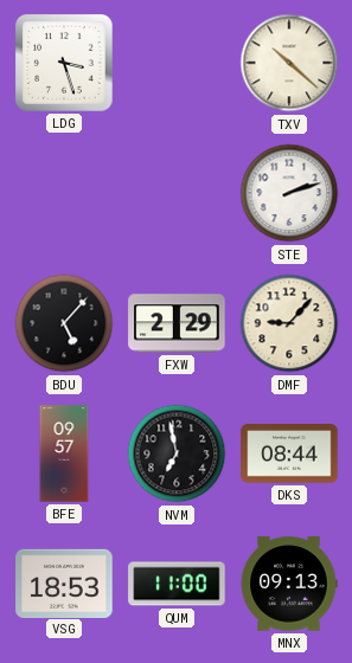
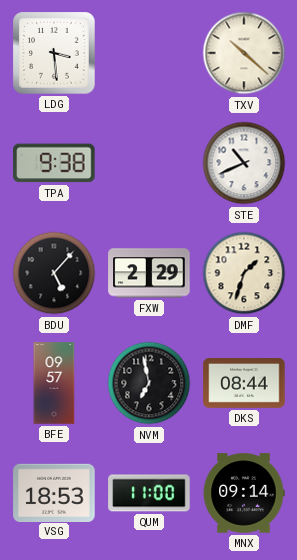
LDG: 3:27 -> 3:29
TPA: none -> 9:38
STE: 2:12 -> 10:41
DMF: 9:07 -> 1:33
MNX: 09:13 -> 09:14
